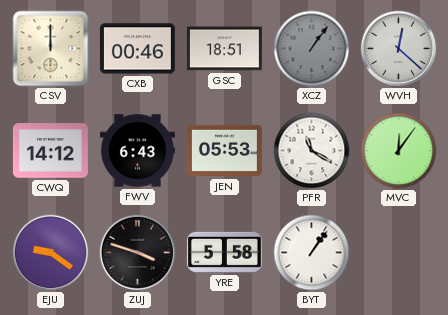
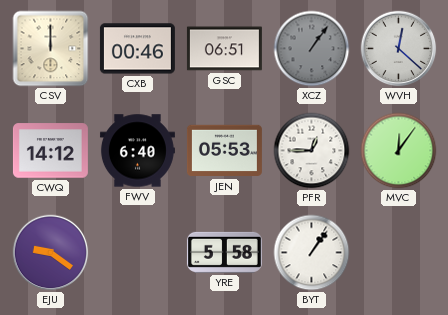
GSC: 18:51 -> 06:51
FWV: 6:43 -> 6:40
PFR: 11:20 -> 12:45
ZUJ: 3:48 -> none
